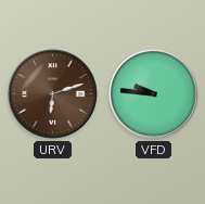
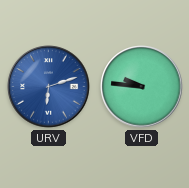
URV dial: brown -> blue
